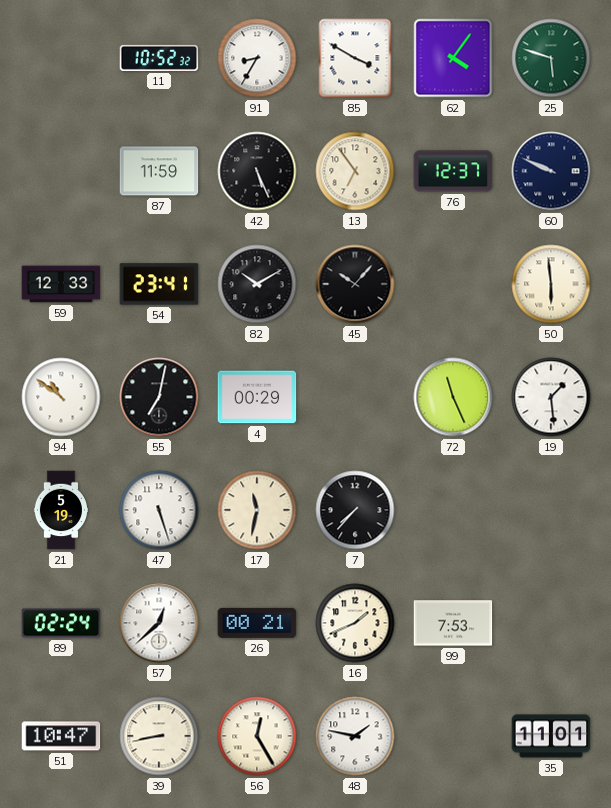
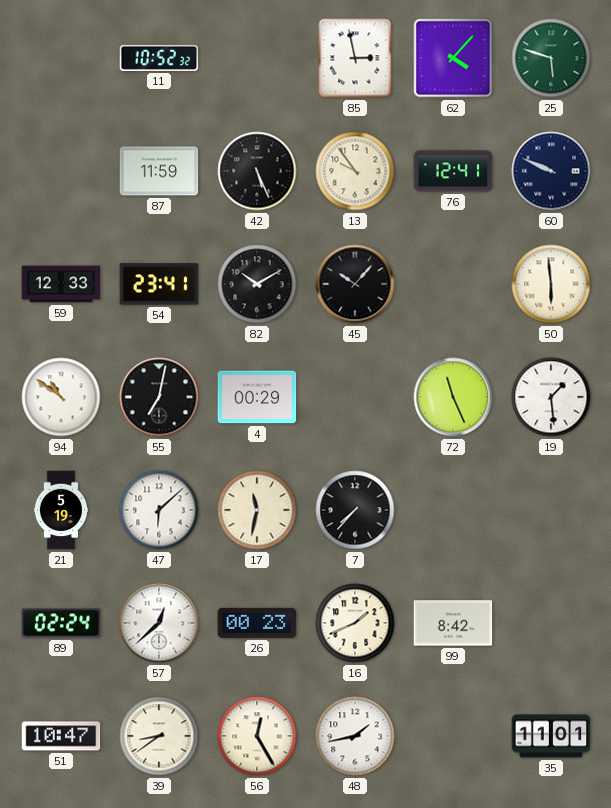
91: 8:35 -> none
85: 3:50 -> 2:58
62: 4:06 -> 4:07
13: 6:54 -> 9:54
76: 12:37 -> 12:41
47: 5:27 -> 6:08
26: 00:21 -> 00:23
99: 7:53 -> 8:42
39: 8:43 -> 8:39
48: 1:47 -> 1:43
